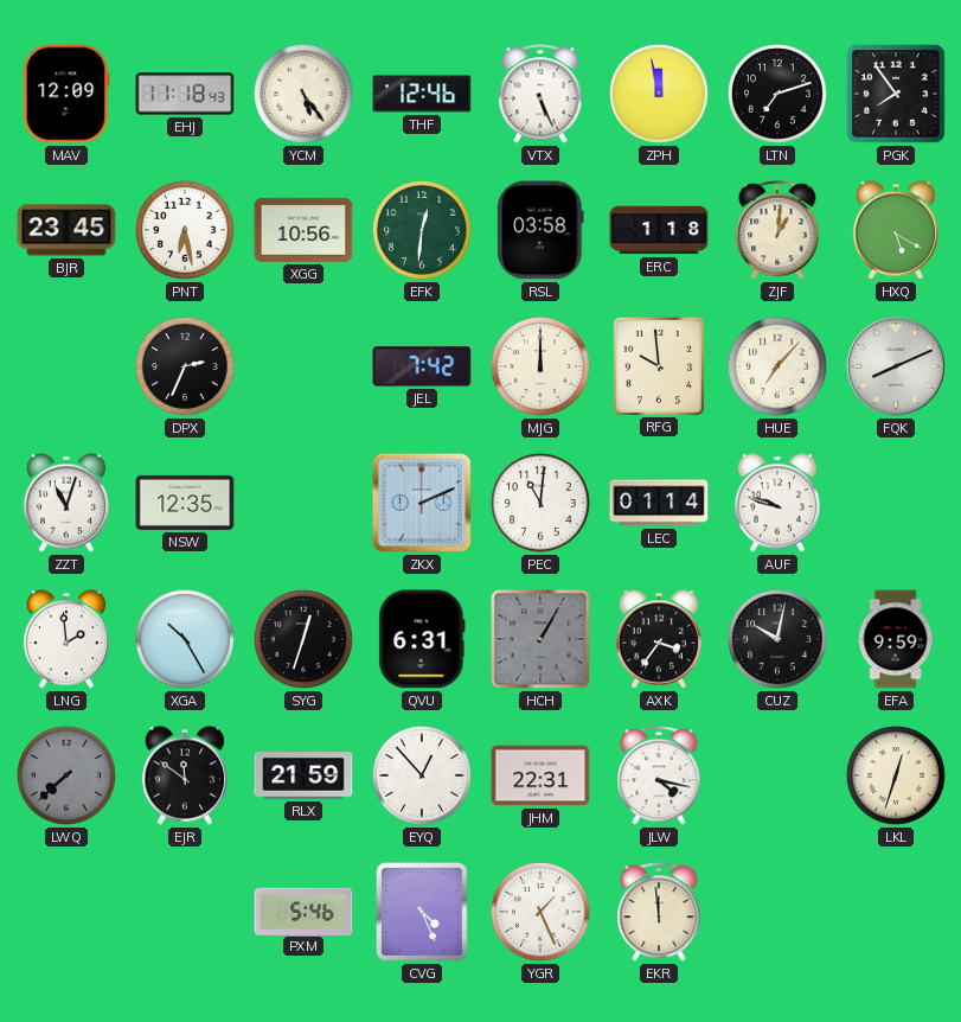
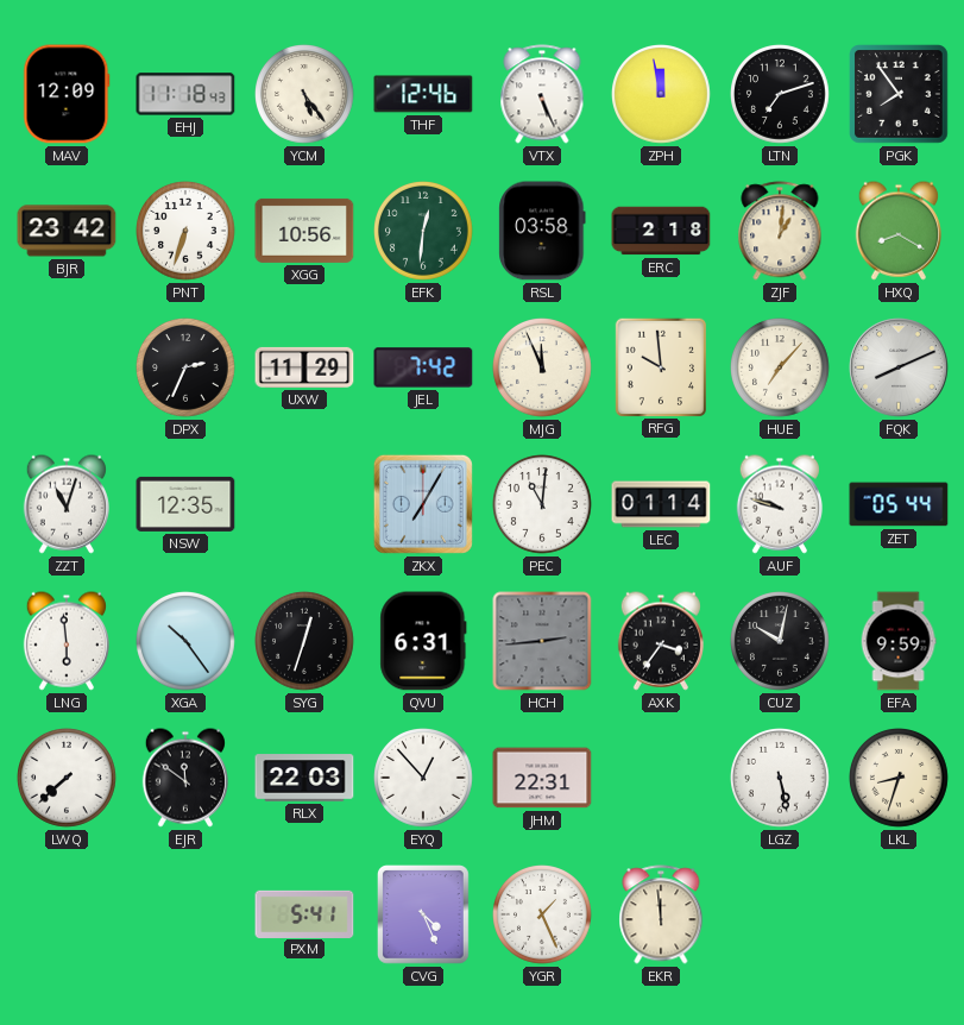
BJR: 23:45 -> 23:42
PNT: 6:28 -> 6:33
ERC: 1:18 -> 2:18
HXQ: 5:20 -> 8:20
UXW: none -> 11:29
MJG: 12:00 -> 11:56
ZKX: 2:11 -> 7:05
ZET: none -> 05:44
LNG: 1:59 -> 5:59
XGA: 10:25 -> 10:24
HCH: 1:05 -> 2:44
LWQ dial: grey -> white
RLX: 21:59 -> 22:03
JLW: 4:17 -> none
LGZ: none -> 5:28
LKL: 12:33 -> 8:33
PXM: 5:46 -> 5:41
